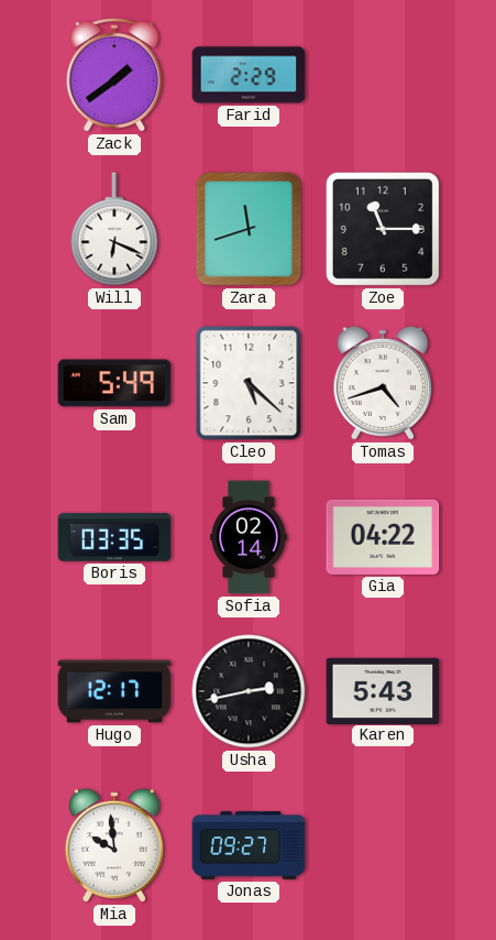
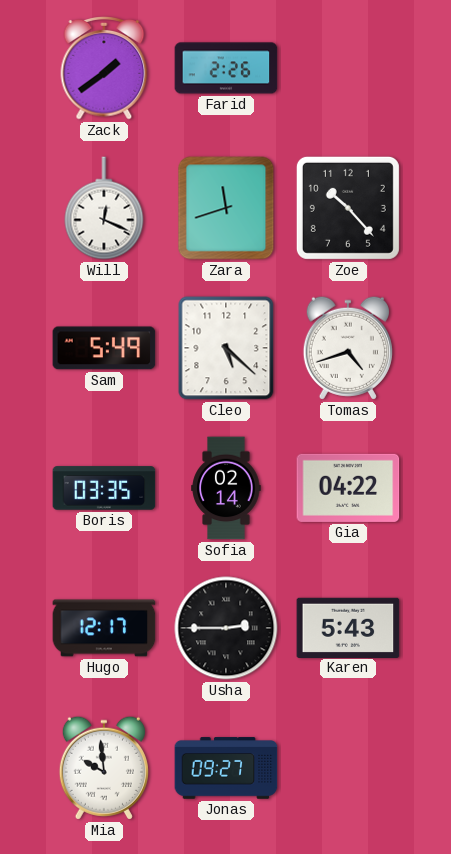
Farid: 2:29 -> 2:26
Will: 6:19 -> 12:19
Zoe: 11:15 -> 10:23
Usha: 2:43 -> 2:45
